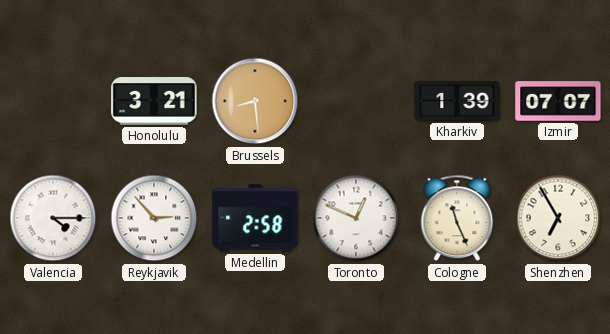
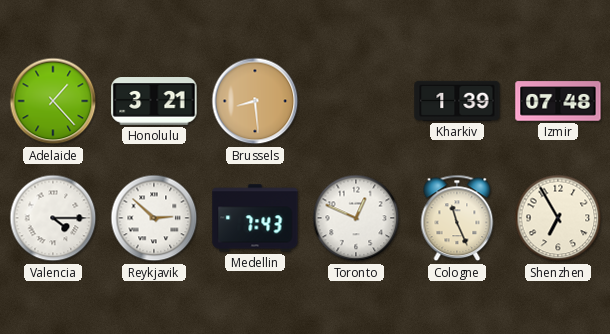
Adelaide: none -> 1:23
Izmir: 07:07 -> 07:48
Reykjavik: 2:53 -> 2:52
Medellin: 2:58 -> 7:43
